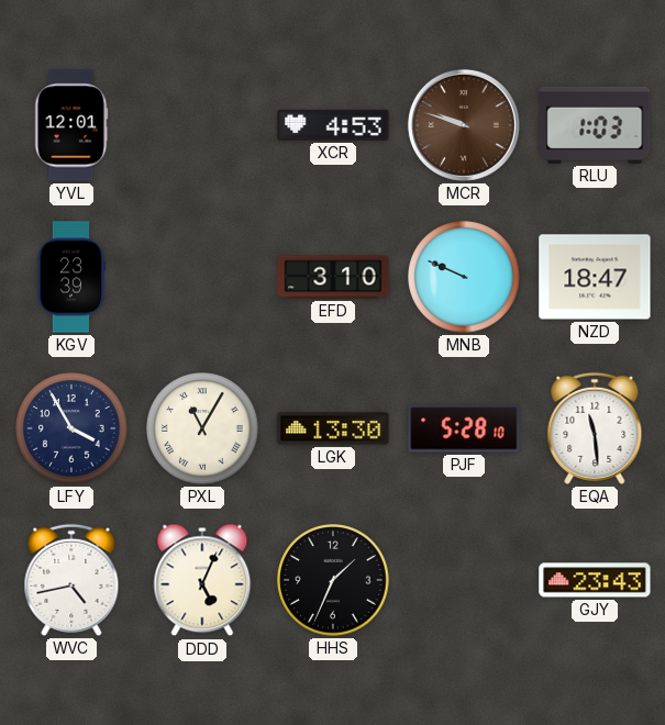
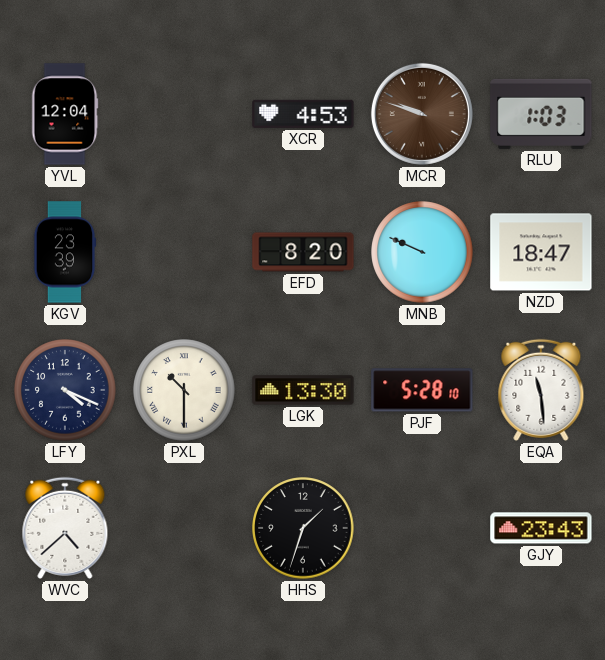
YVL: 12:01 -> 12:04
EFD: 3:10 -> 8:20
LFY: 3:55 -> 4:19
PXL: 11:05 -> 10:30
WVC: 4:43 -> 4:38
DDD: 5:04 -> none
HHS: 1:34 -> 1:33
